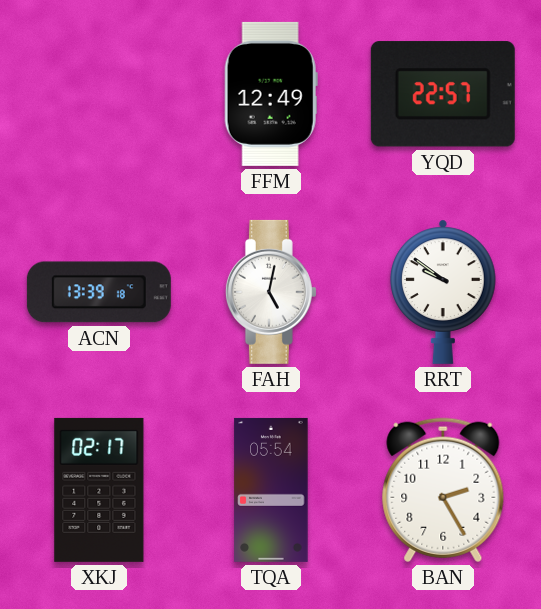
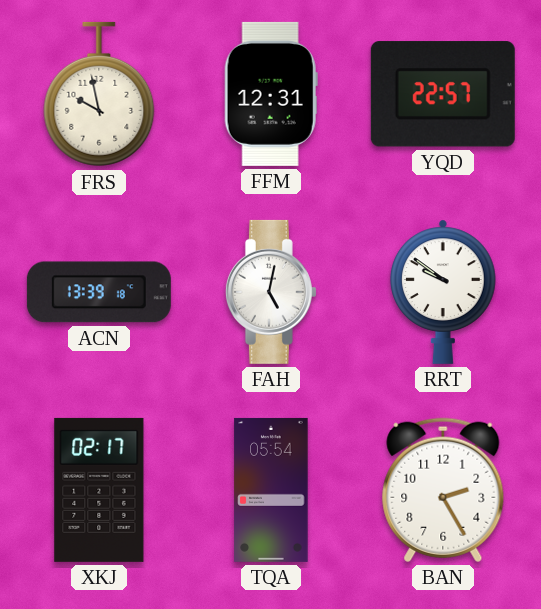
FRS: none -> 9:58
FFM: 12:49 -> 12:31
